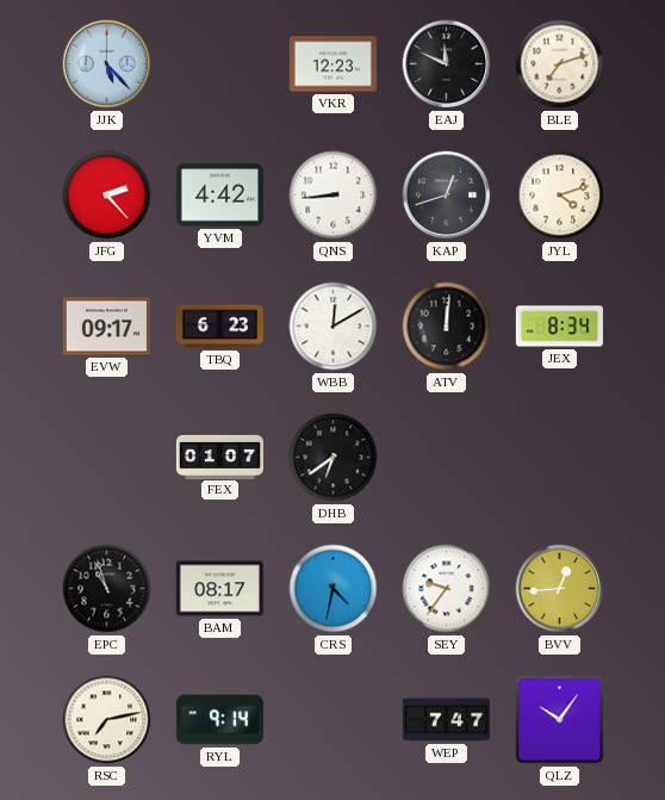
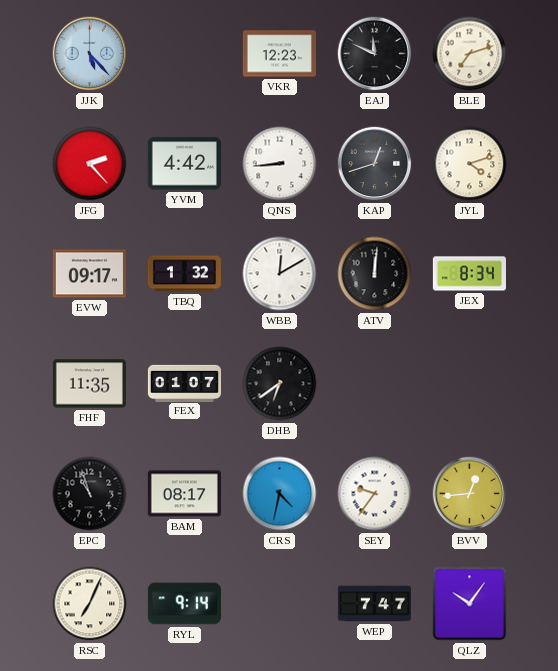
TBQ: 6:23 -> 1:32
FHF: none -> 11:35
RSC: 7:13 -> 7:04
